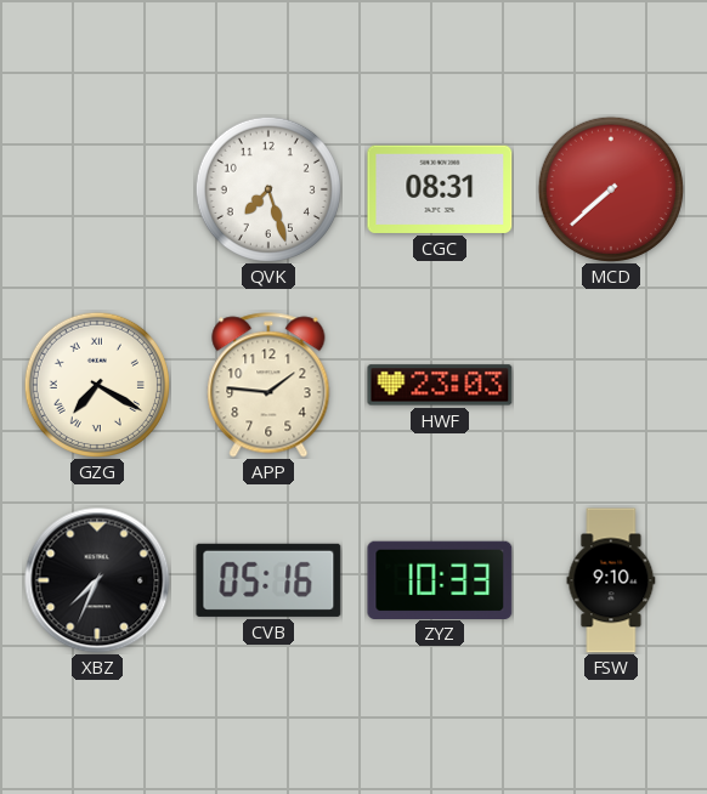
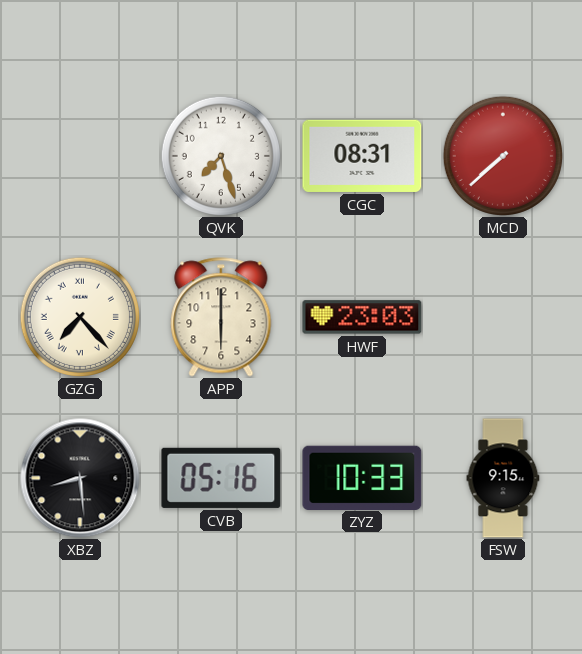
GZG: 7:20 -> 7:23
APP: 1:46 -> 6:00
XBZ: 7:34 -> 8:29
FSW: 9:10 -> 9:15
